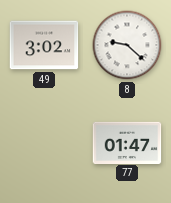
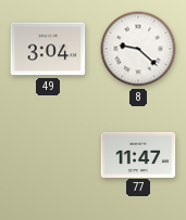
49: 3:02 -> 3:04
77: 01:47 -> 11:47
